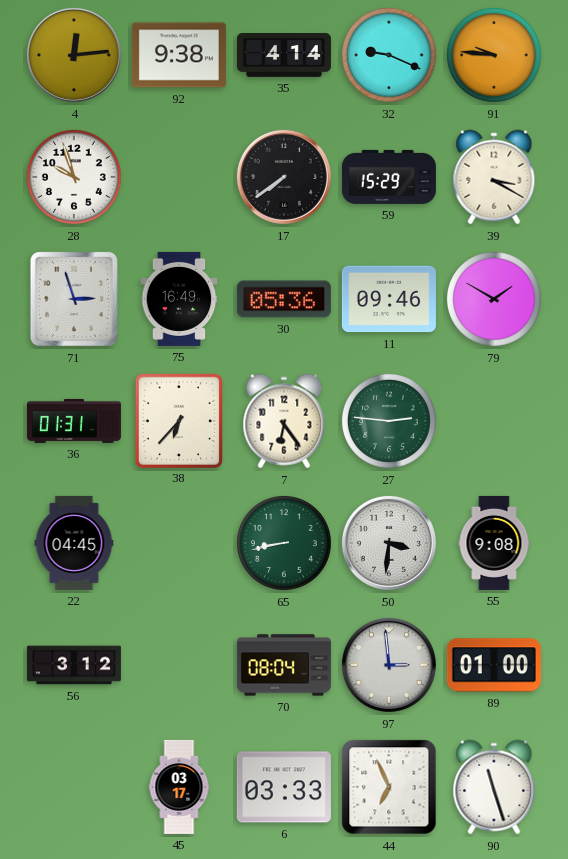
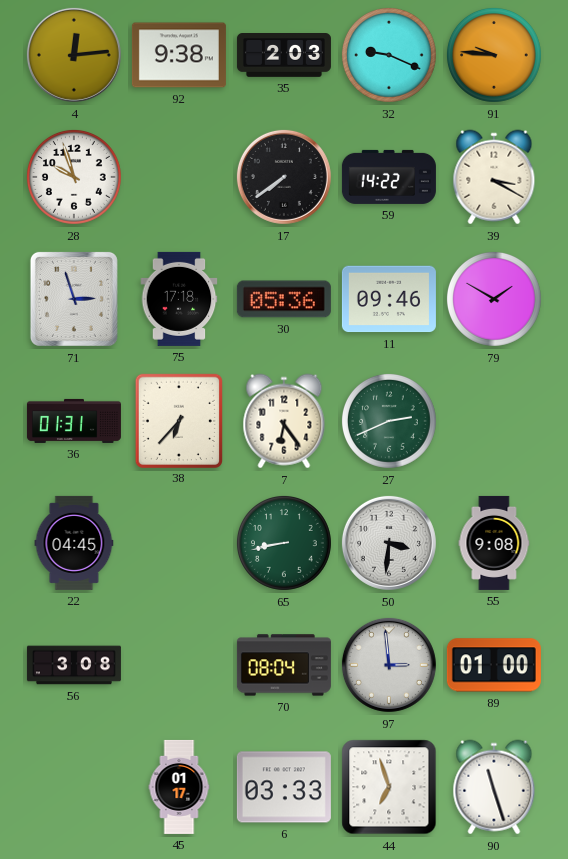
35: 4:14 -> 2:03
59: 15:29 -> 14:22
75: 16:49 -> 17:18
27: 2:46 -> 2:41
56: 3:12 -> 3:08
45: 03:17 -> 01:17
44: 6:56 -> 6:57
